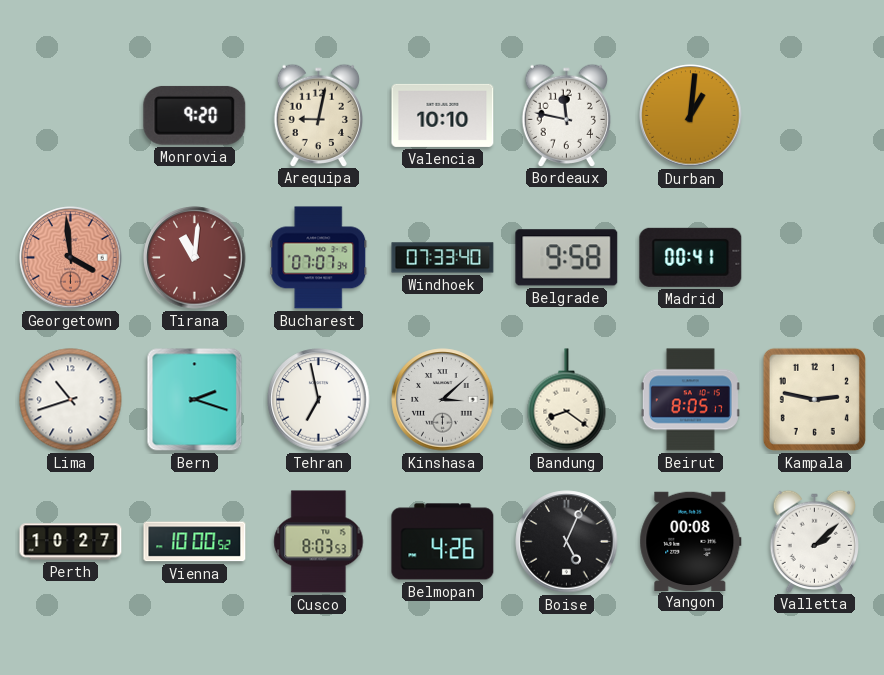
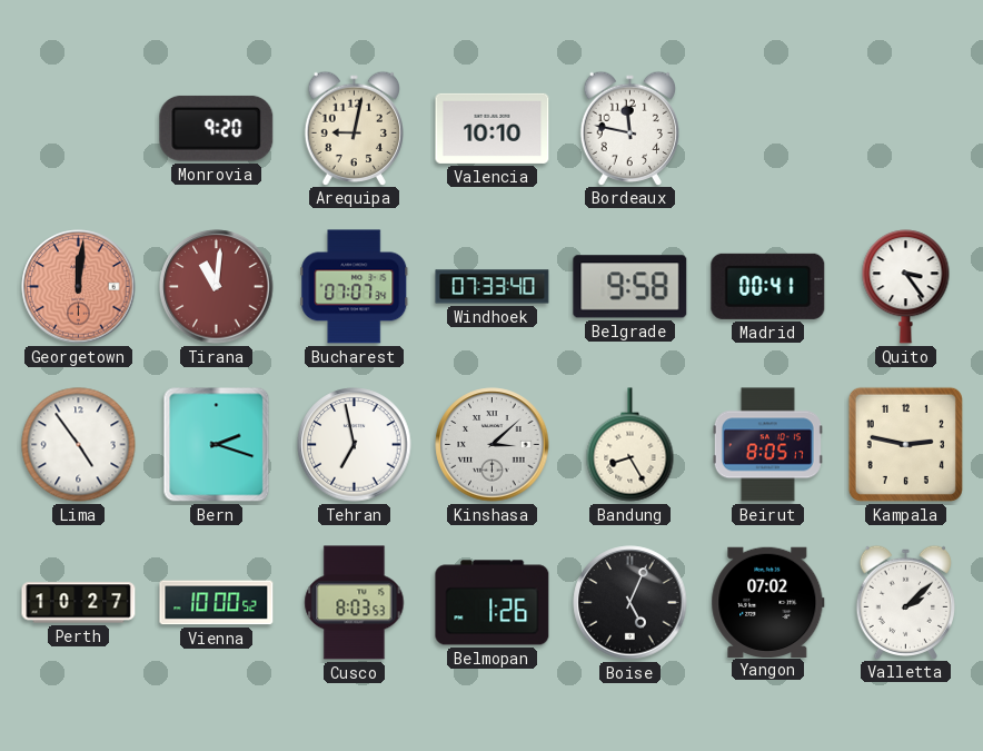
Durban: 1:01 -> none
Georgetown: 3:59 -> 12:01
Quito: none -> 3:24
Lima: 10:42 -> 4:54
Bandung: 8:21 -> 8:25
Belmopan: 4:26 -> 1:26
Yangon: 00:08 -> 07:02
